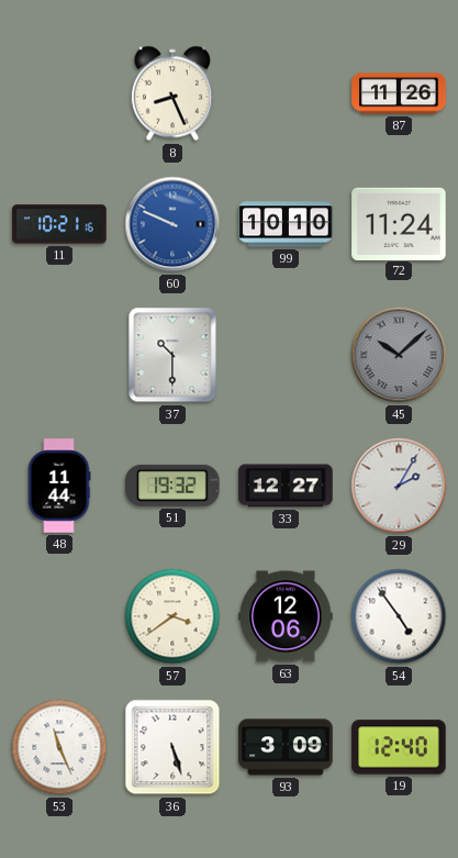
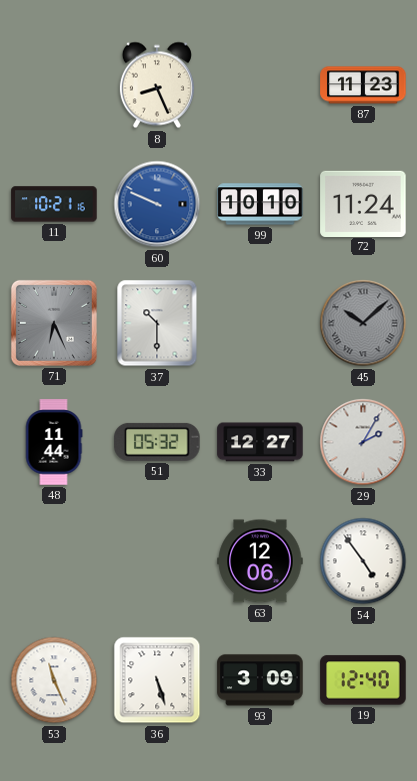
87: 11:26 -> 11:23
71: none -> 6:26
51: 19:32 -> 05:32
57: 3:39 -> none
